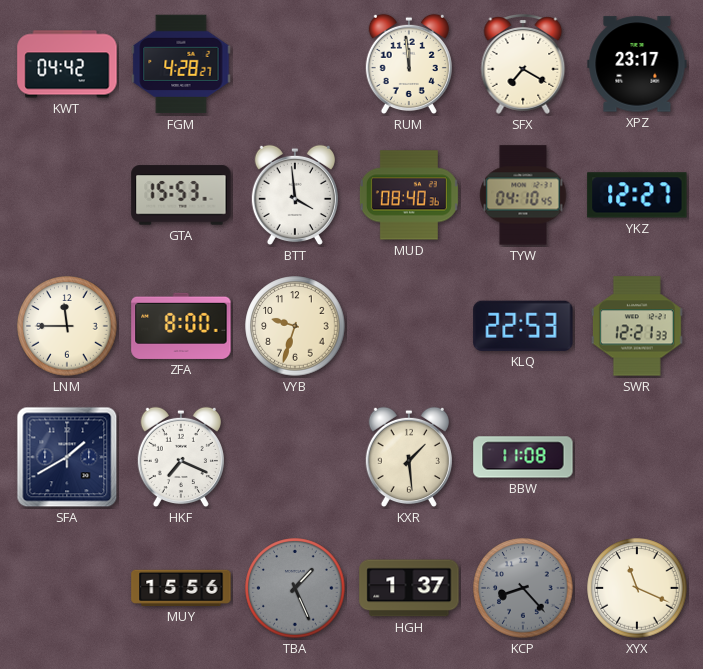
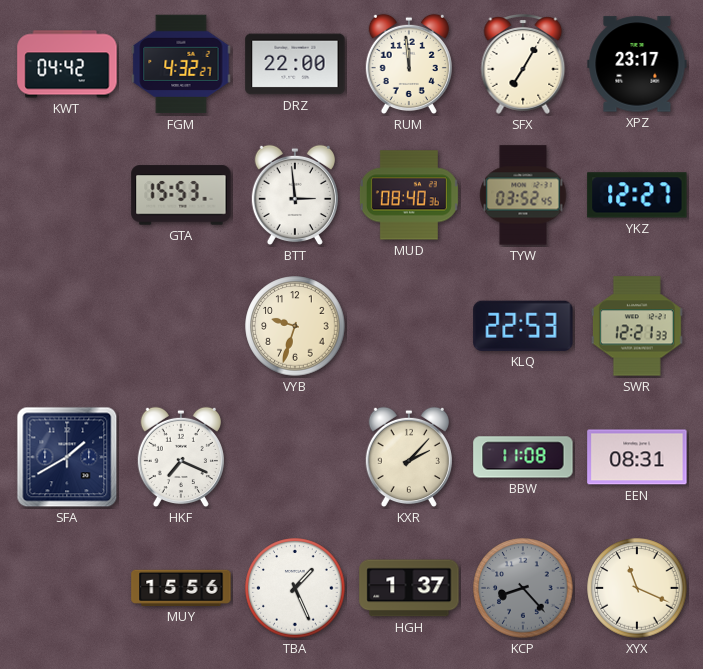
FGM: 4:28 -> 4:32
DRZ: none -> 22:00
SFX: 7:20 -> 7:05
BTT: 3:59 -> 2:59
TYW: 04:10 -> 03:52
LNM: 11:45 -> none
ZFA: 8:00 -> none
KXR: 1:29 -> 2:07
EEN: none -> 08:31
TBA dial: grey -> white
